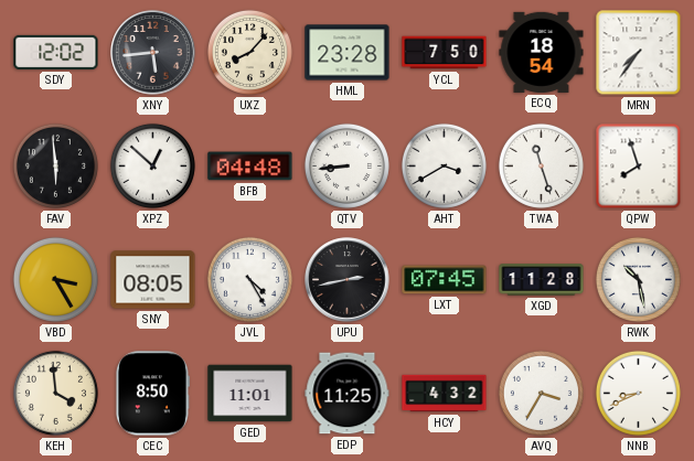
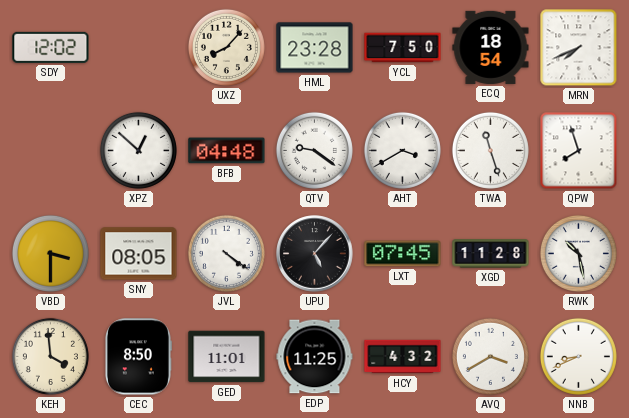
XNY: 5:44 -> none
MRN: 7:36 -> 7:41
FAV: 5:59 -> none
QTV: 8:44 -> 9:21
VBD: 3:25 -> 3:30
JVL: 4:25 -> 4:21
UPU: 2:43 -> 5:07
AVQ: 3:35 -> 3:40
